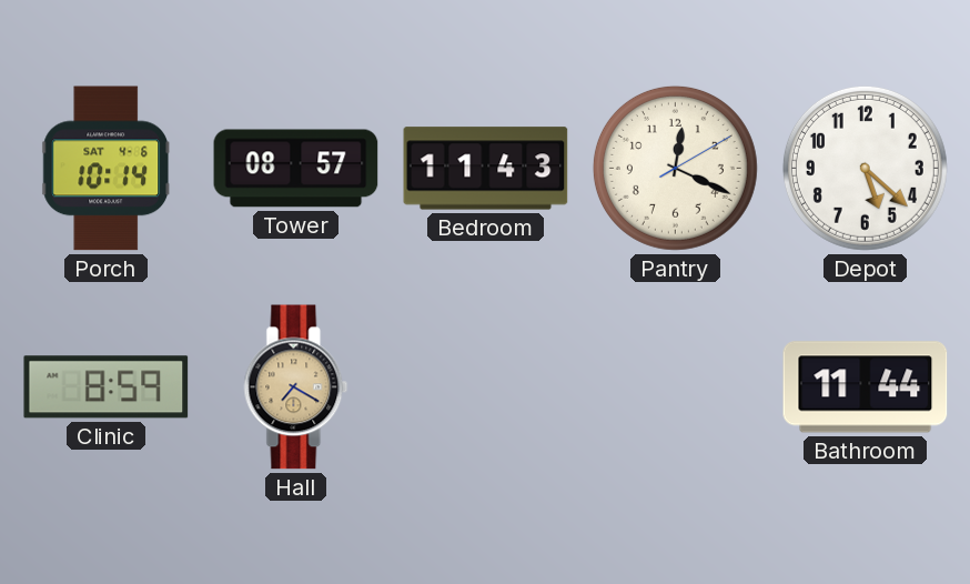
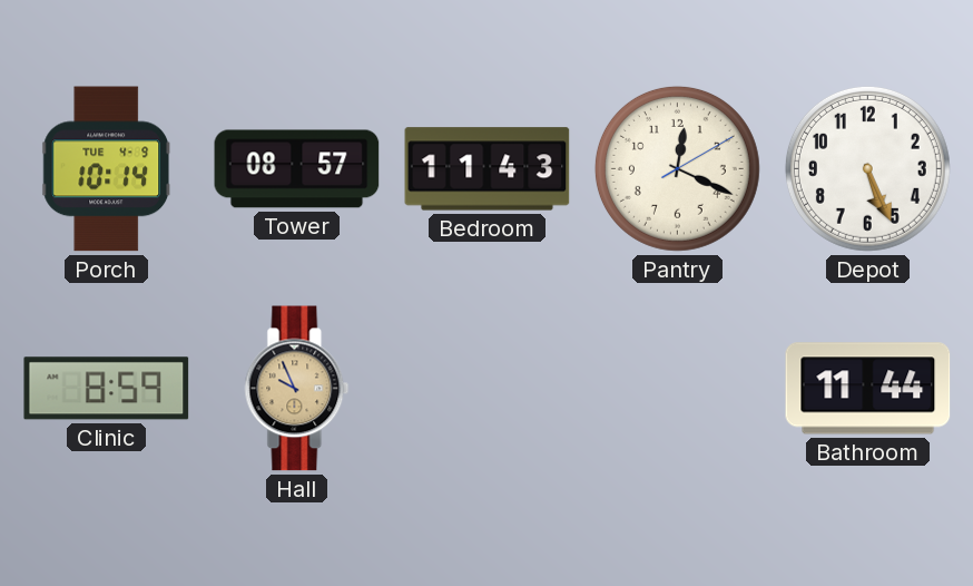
Porch date: SAT 4-6 -> TUE 4-9
Depot: 5:22 -> 5:26
Hall: 7:20 -> 9:56
